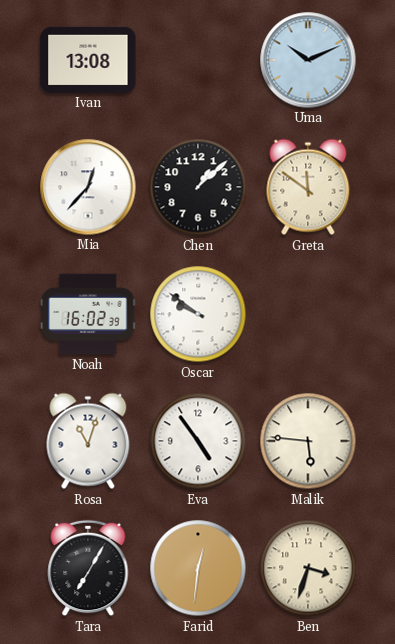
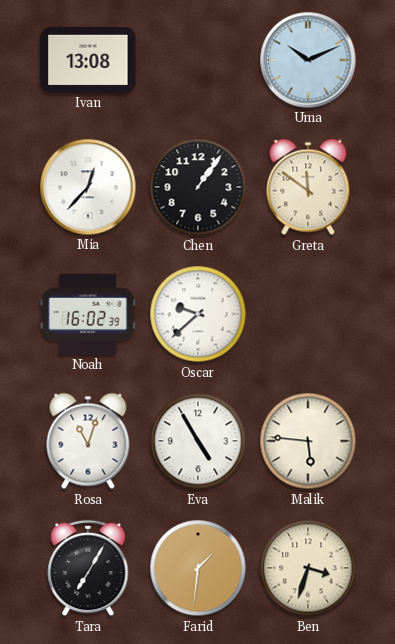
Chen: 1:08 -> 1:06
Oscar: 9:51 -> 9:38
Eva: 4:54 -> 4:55
Farid: 12:31 -> 1:31
